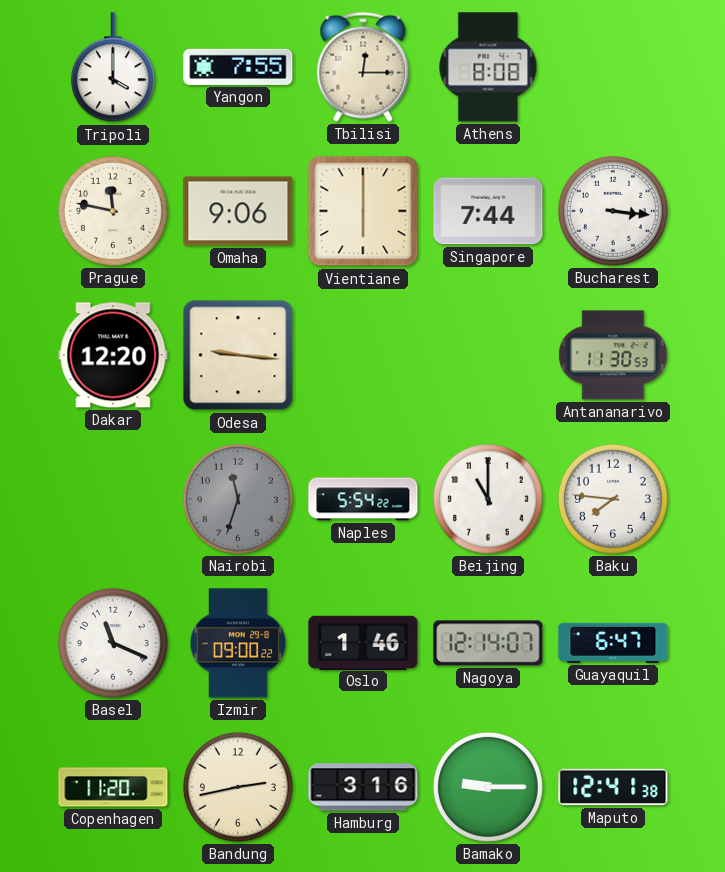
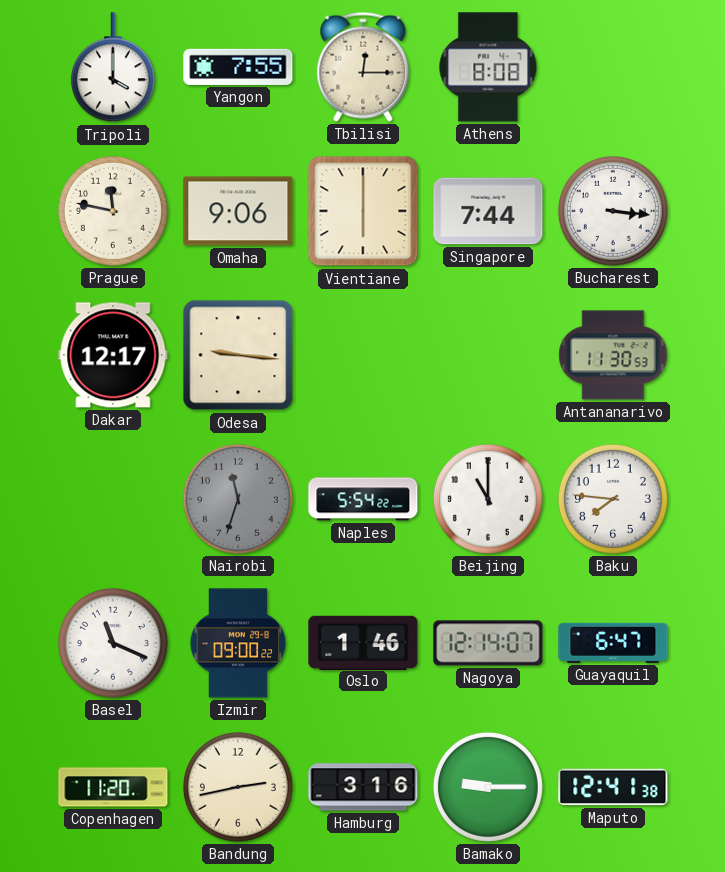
Dakar: 12:20 -> 12:17
